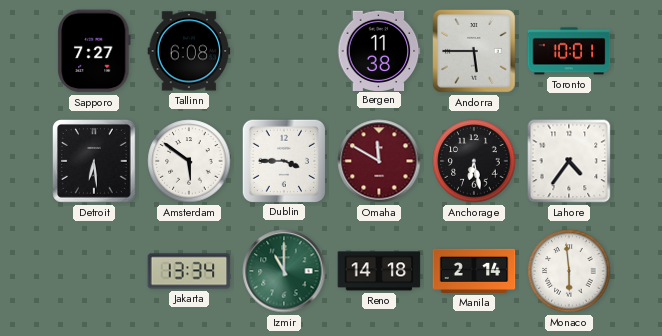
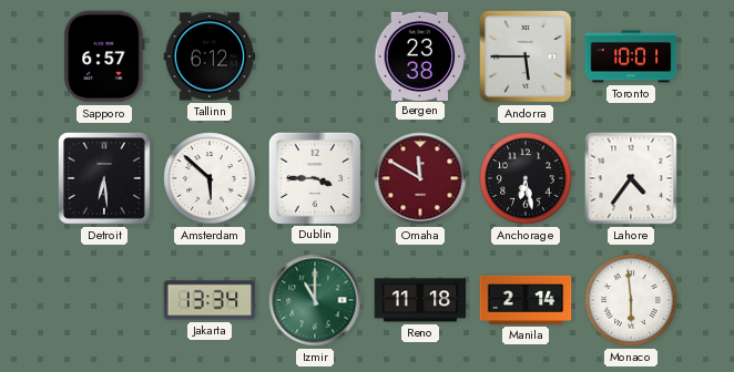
Sapporo: 7:27 -> 6:57
Tallinn: 6:08 -> 6:12
Bergen: 11:38 -> 23:38
Amsterdam: 5:51 -> 5:52
Reno: 14:18 -> 11:18
